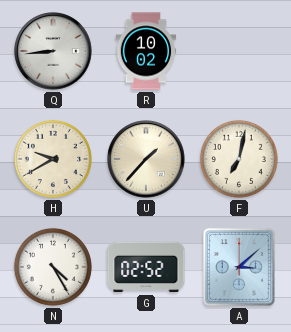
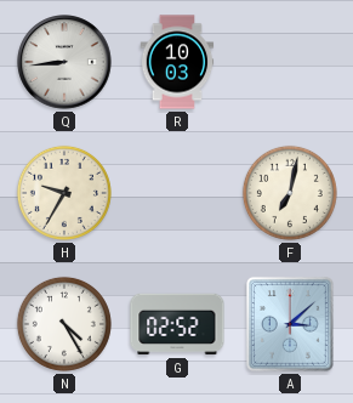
R: 10:02 -> 10:03
H: 9:40 -> 9:35
U: 1:37 -> none
